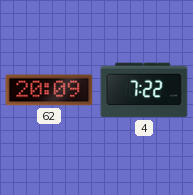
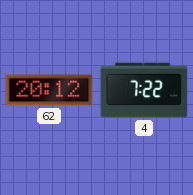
62: 20:09 -> 20:12
